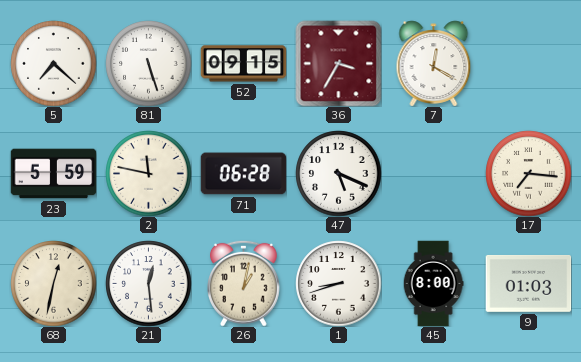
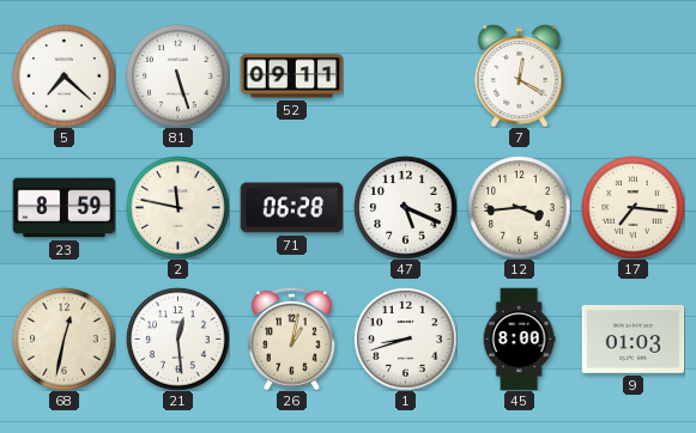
52: 09:15 -> 09:11
36: 3:35 -> none
23: 5:59 -> 8:59
12: none -> 3:44
